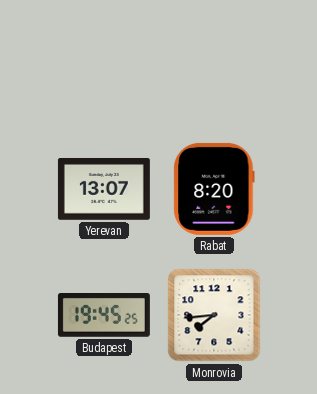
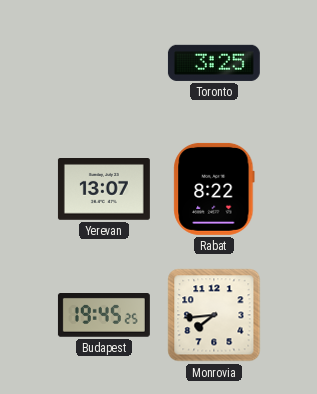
Toronto: none -> 3:25
Rabat: 8:20 -> 8:22
